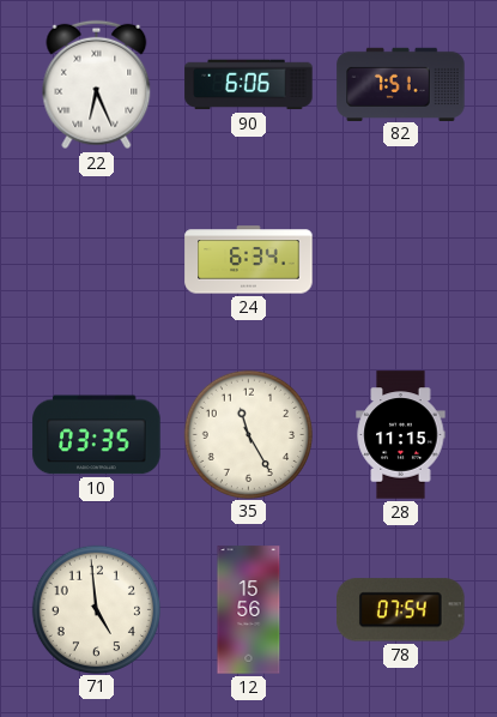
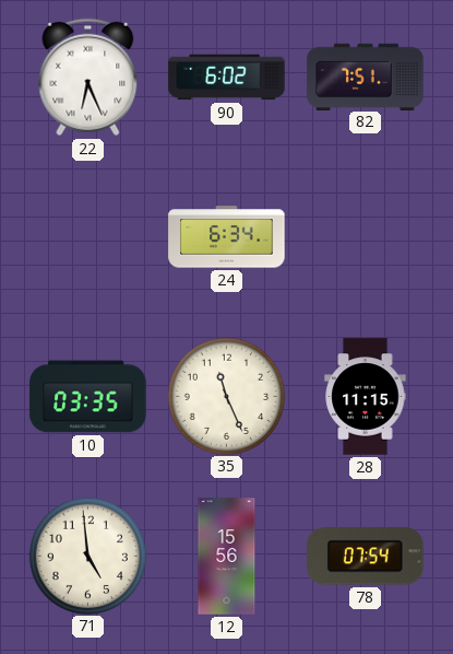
90: 6:06 -> 6:02
35: 11:25 -> 11:26
